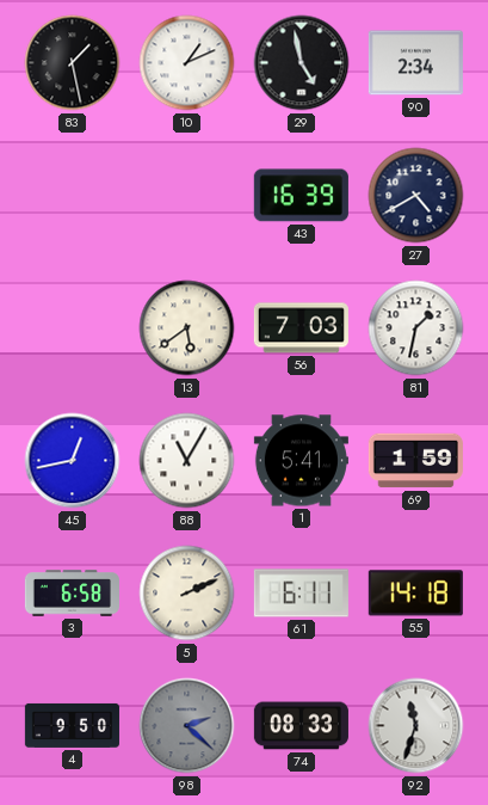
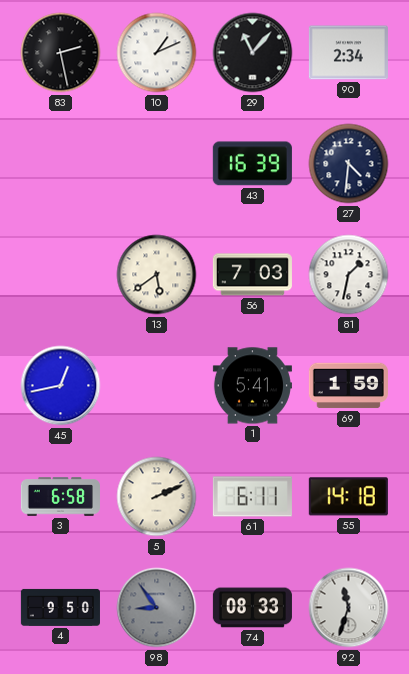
83: 1:28 -> 2:28
29: 4:58 -> 11:07
27: 4:40 -> 4:31
88: 11:05 -> none
98: 2:22 -> 8:54
